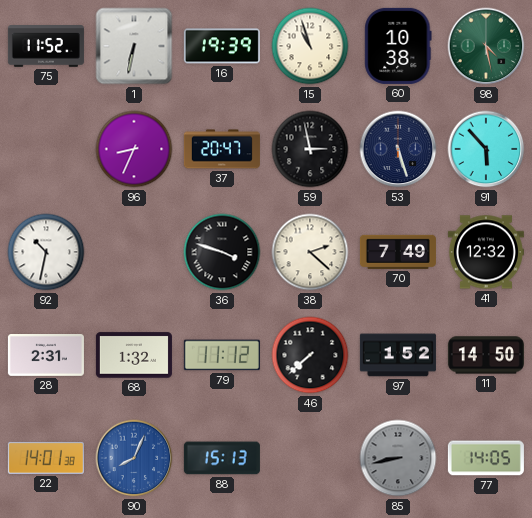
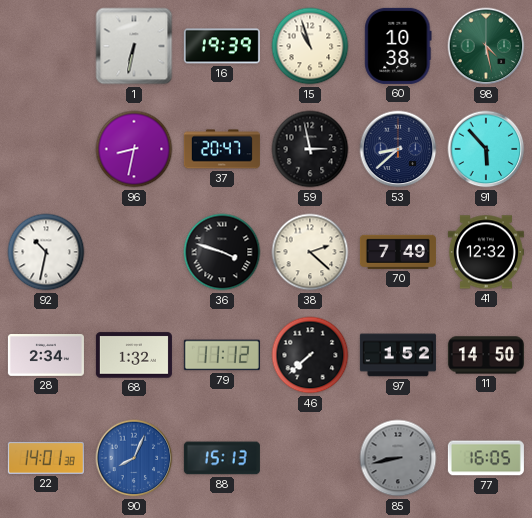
75: 11:52 -> none
96: 8:34 -> 8:32
53: 5:27 -> 8:38
28: 2:31 -> 2:34
77: 14:05 -> 16:05
